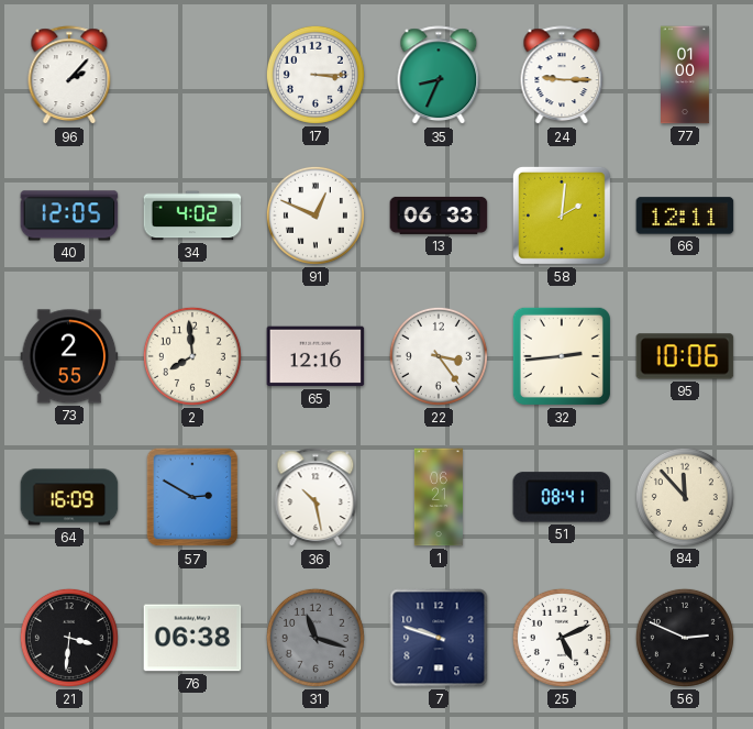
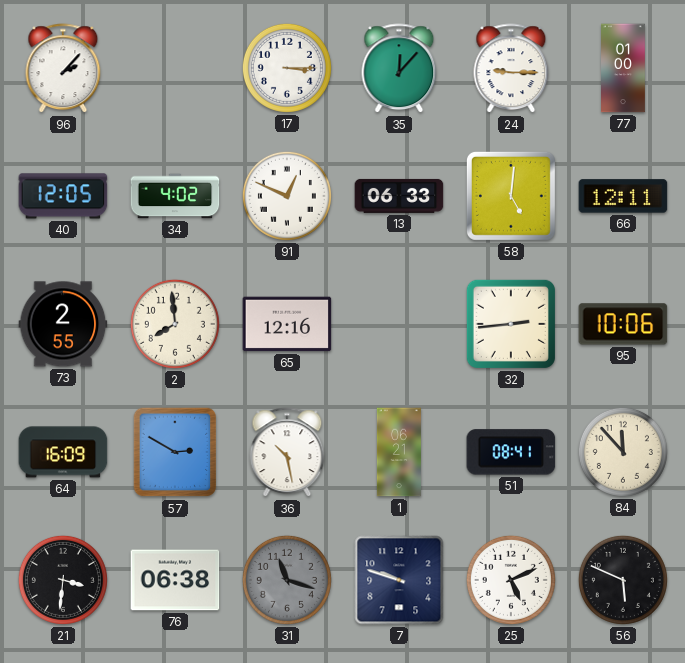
35: 8:34 -> 12:07
58: 2:01 -> 5:01
22: 3:24 -> none
56: 2:49 -> 5:49
